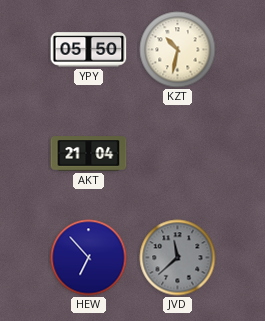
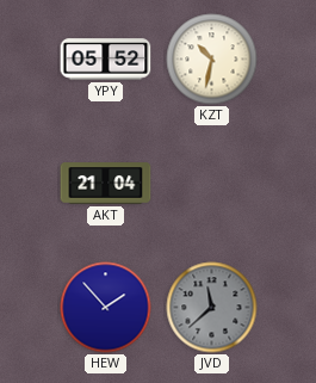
YPY: 05:50 -> 05:52
HEW: 6:53 -> 1:53
